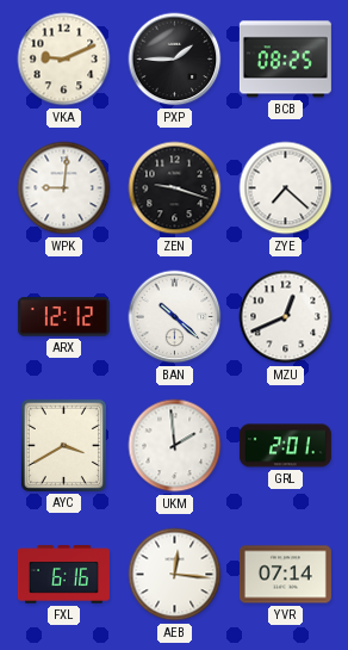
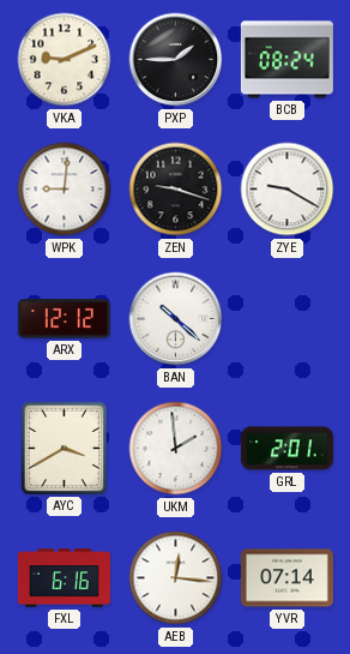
BCB: 08:25 -> 08:24
ZYE: 7:22 -> 9:20
MZU: 12:41 -> none
